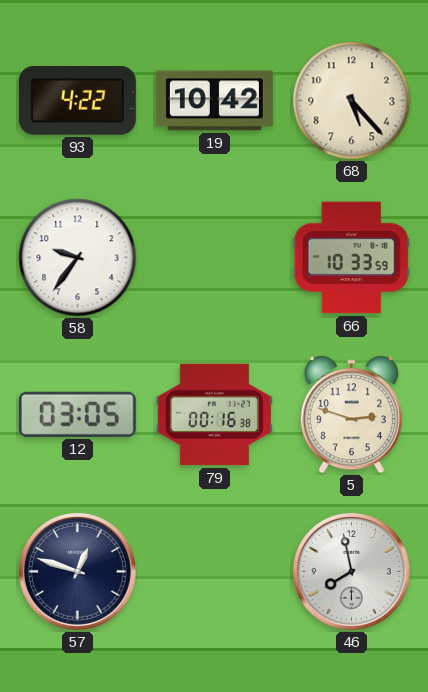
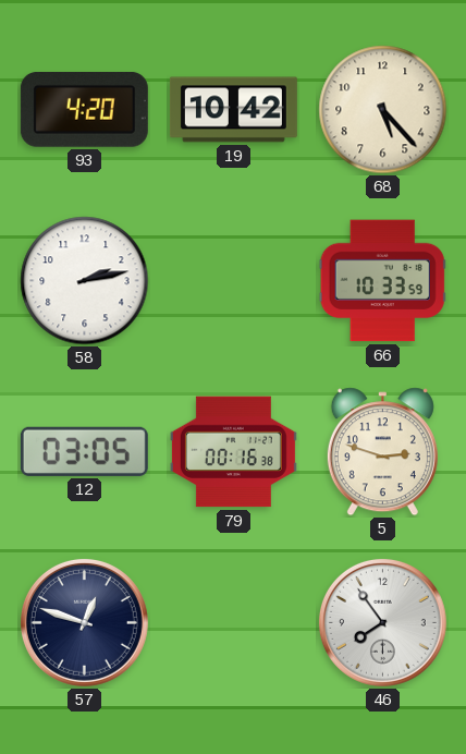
93: 4:22 -> 4:20
58: 9:36 -> 2:13
46: 7:58 -> 7:54
